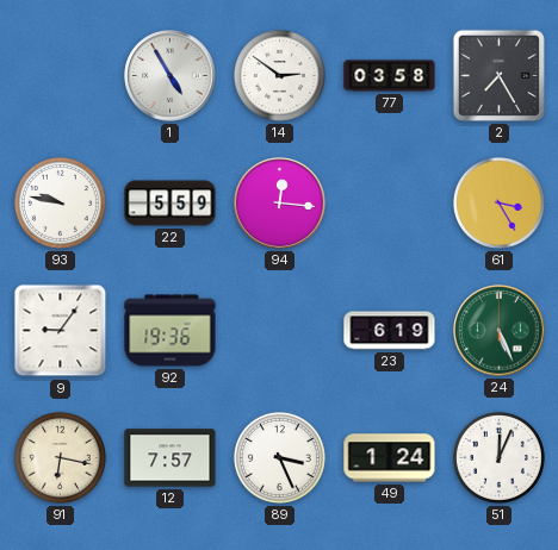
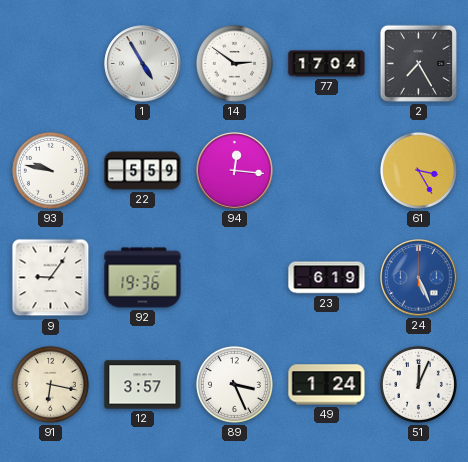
77: 03:58 -> 17:04
24 dial: green -> blue
12: 7:57 -> 3:57
